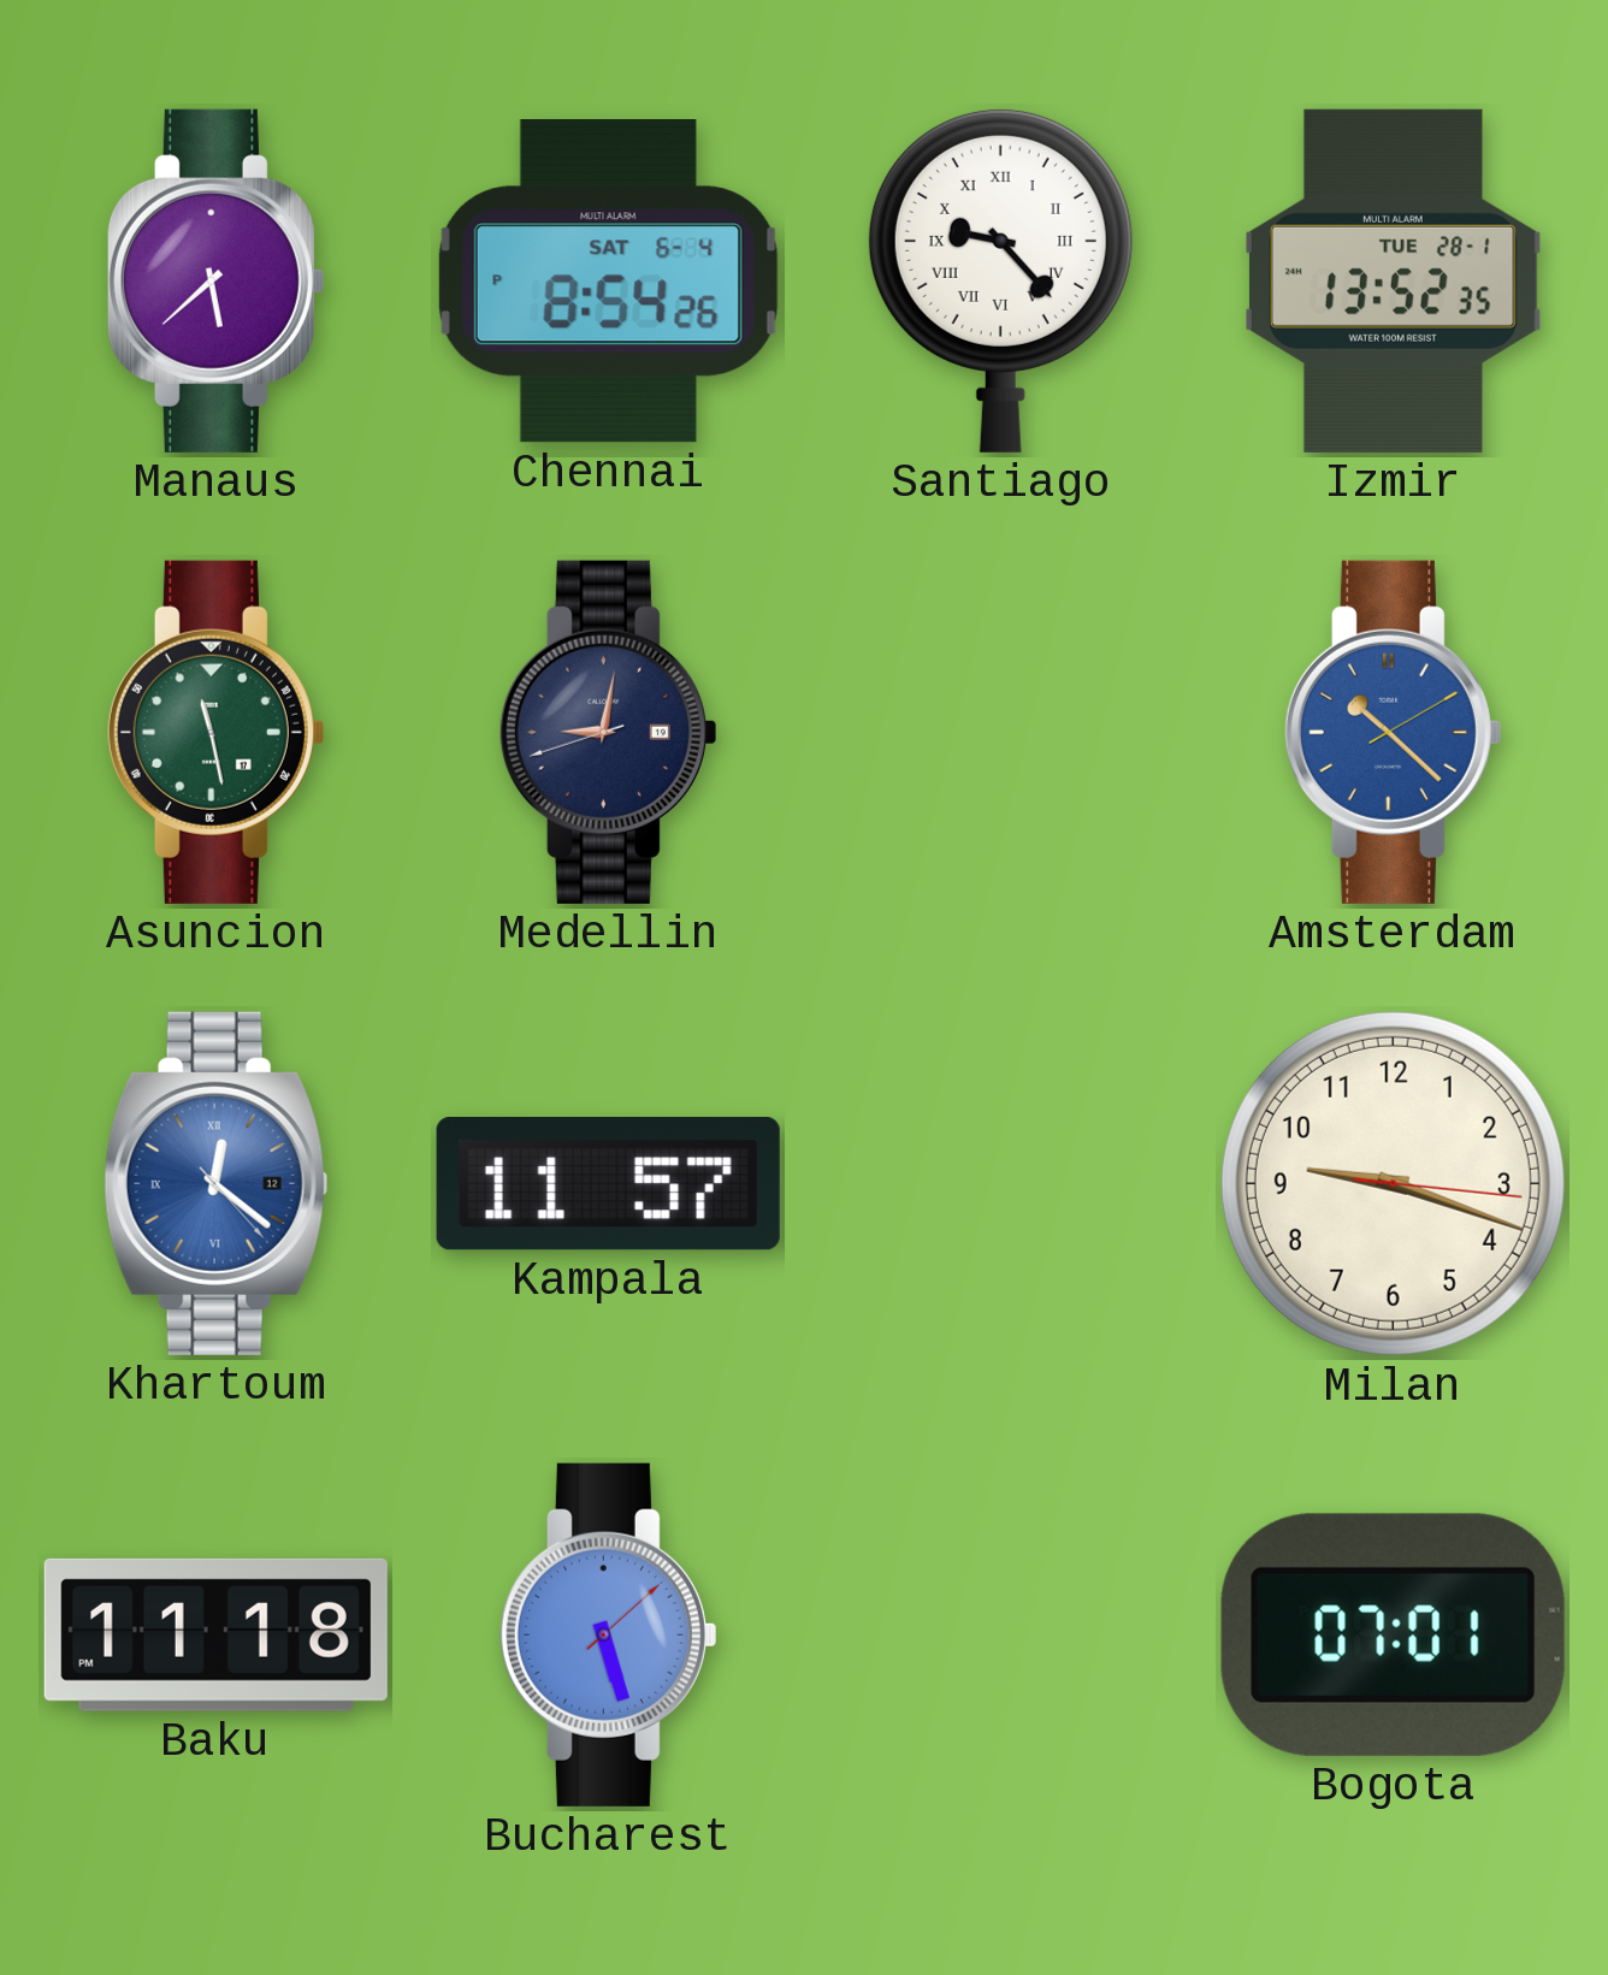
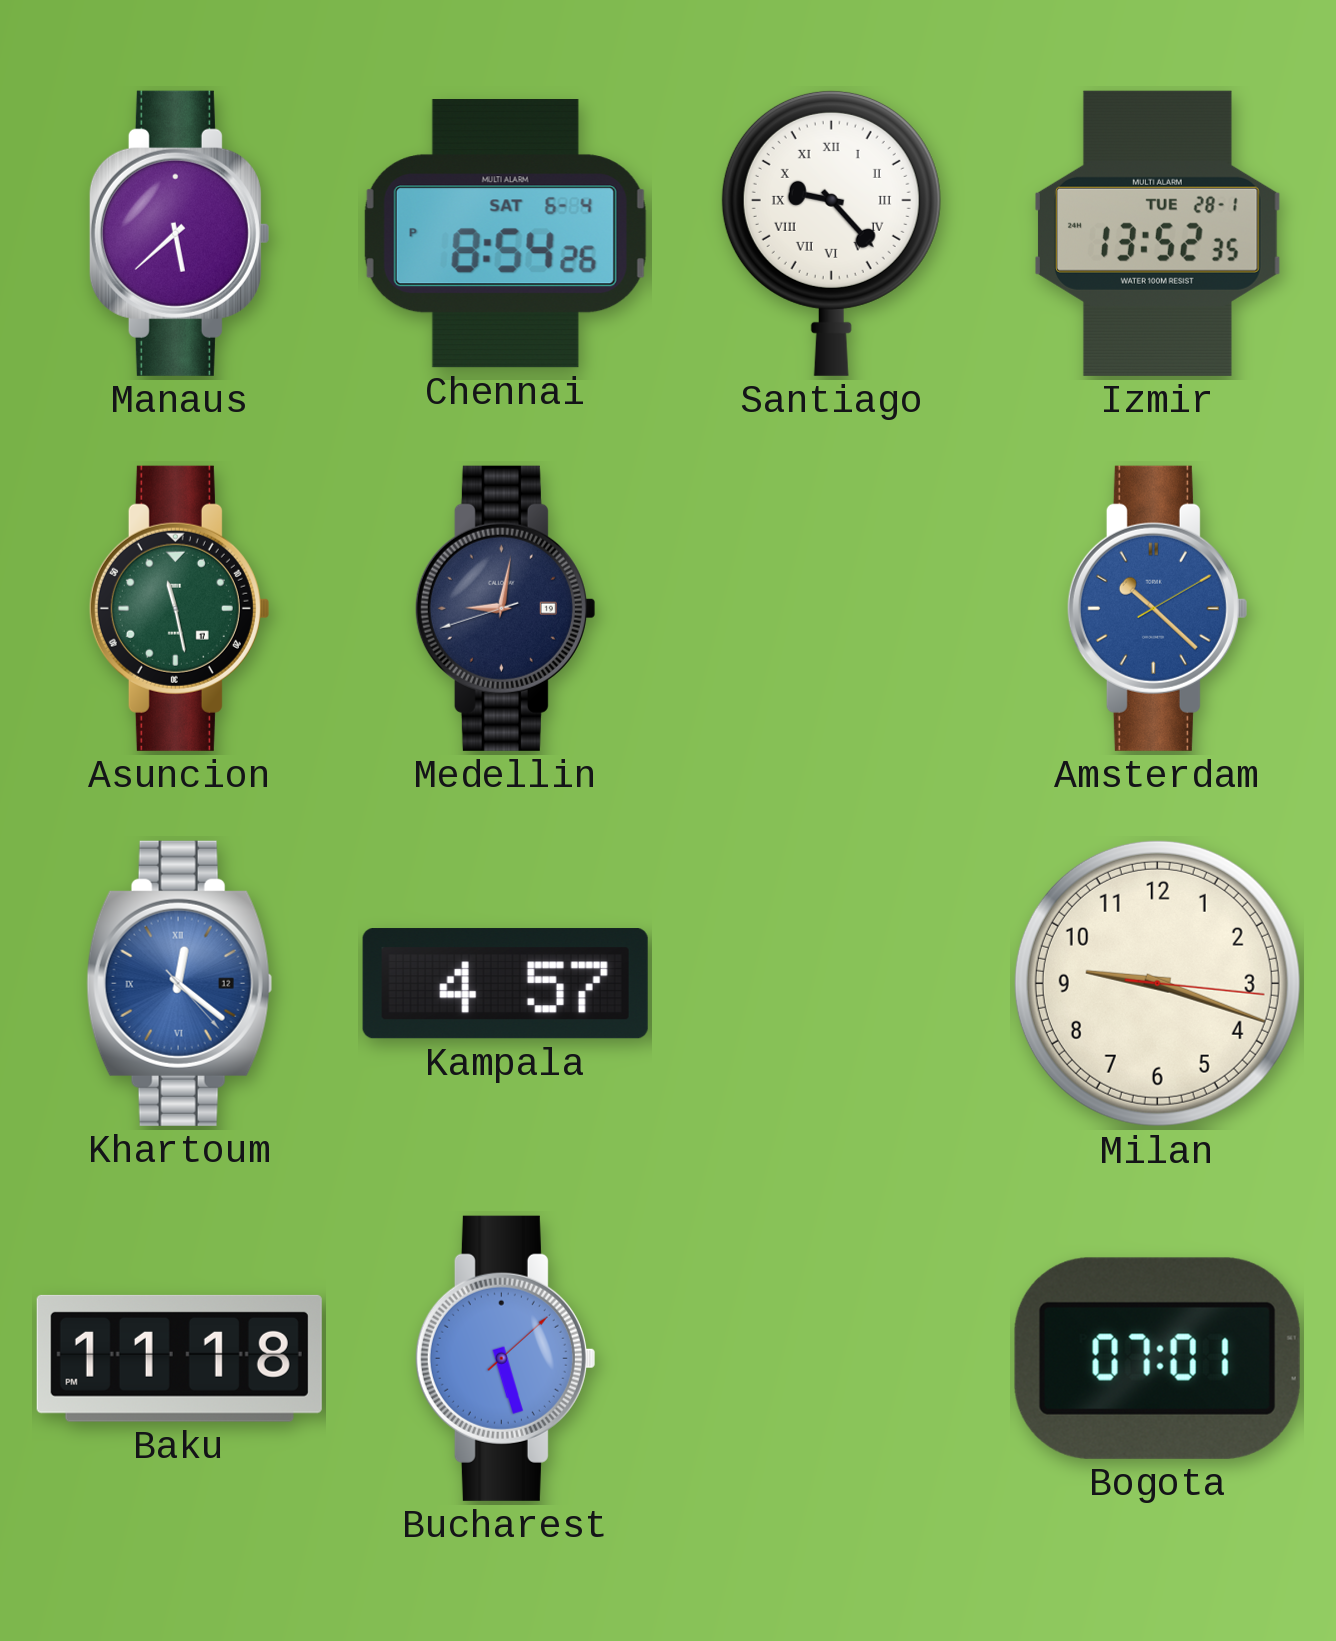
Kampala: 11:57 -> 4:57
